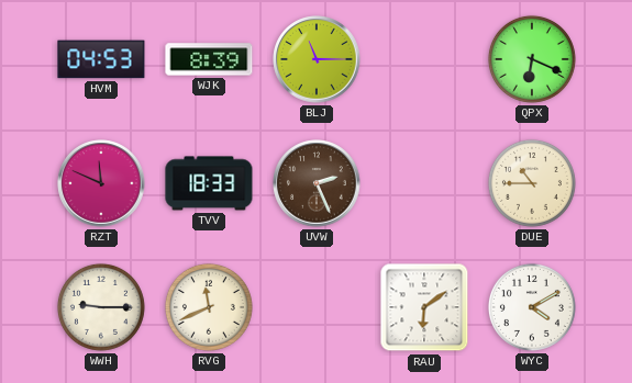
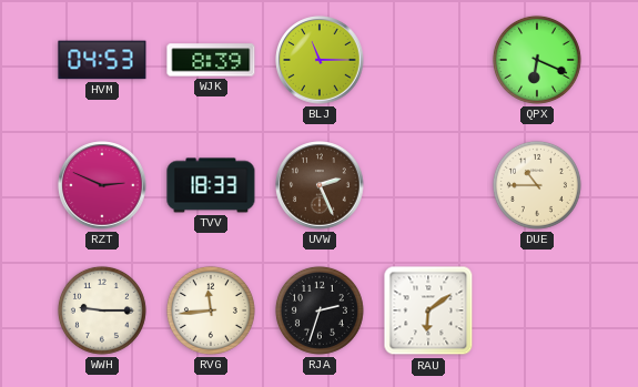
RZT: 11:49 -> 2:49
RVG: 11:41 -> 11:44
RJA: none -> 2:33
WYC: 4:10 -> none
